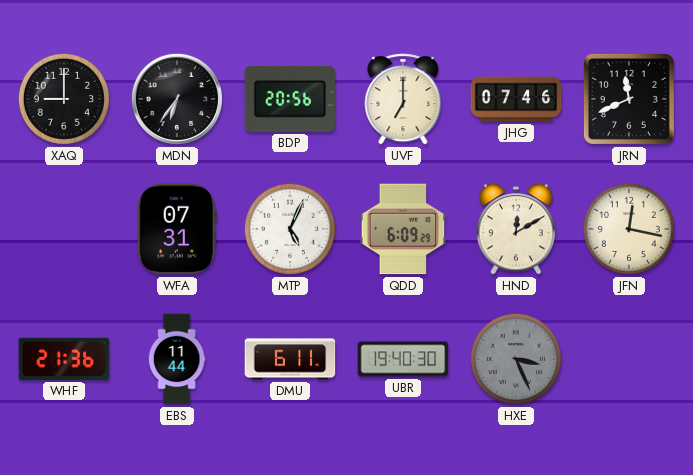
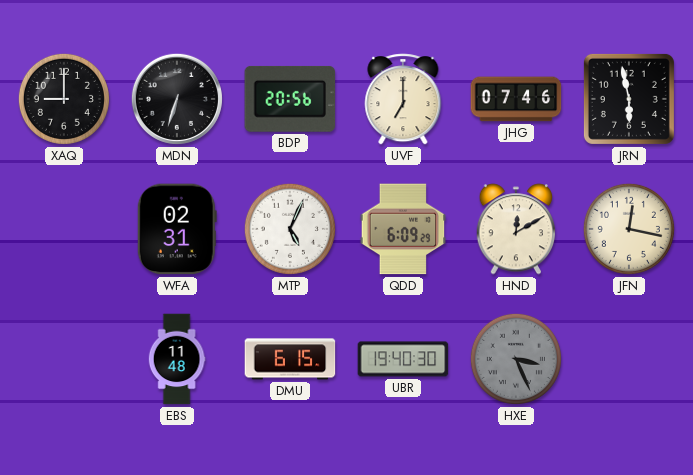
MDN: 6:36 -> 6:33
JRN: 11:41 -> 5:58
WFA: 07:31 -> 02:31
WHF: 21:36 -> none
EBS: 11:44 -> 11:48
DMU: 6:11 -> 6:15
